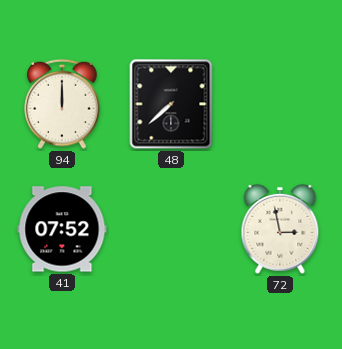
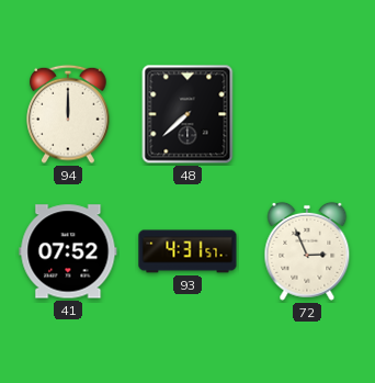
93: none -> 4:31
72: 2:58 -> 2:56
